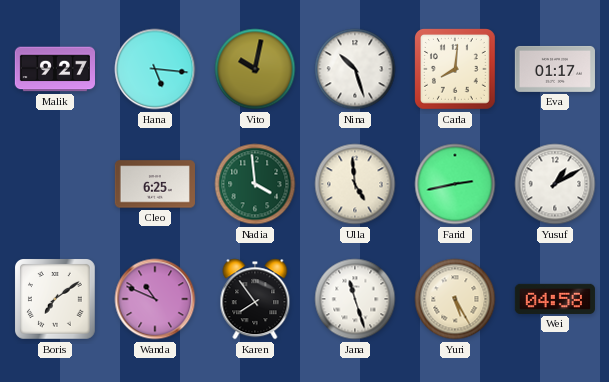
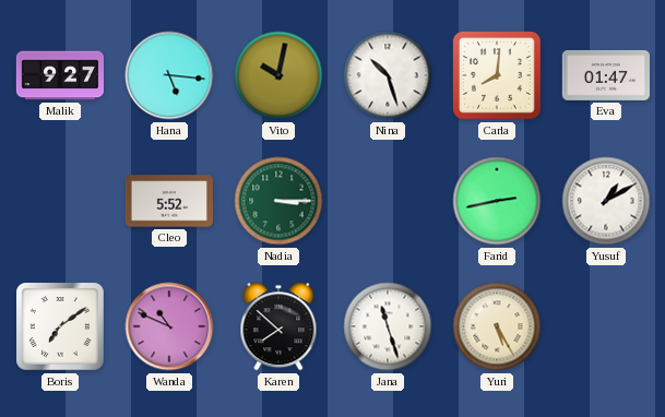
Eva: 01:17 -> 01:47
Cleo: 6:25 -> 5:52
Nadia: 3:59 -> 3:15
Ulla: 4:59 -> none
Karen: 7:54 -> 7:52
Wei: 04:58 -> none
